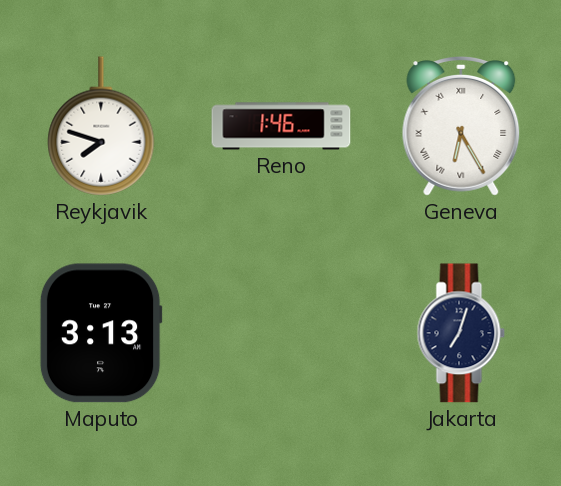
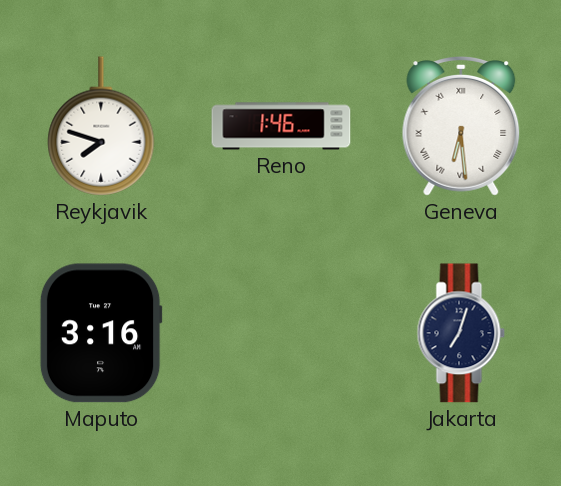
Geneva: 6:25 -> 6:29
Maputo: 3:13 -> 3:16
